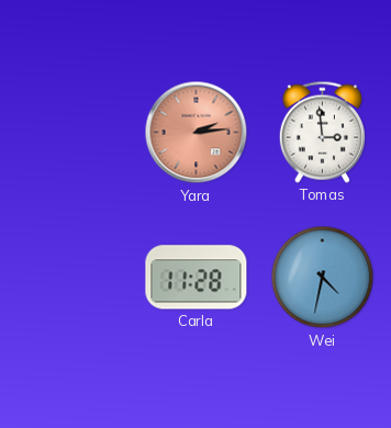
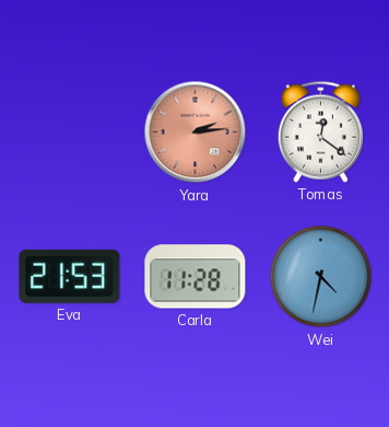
Tomas: 2:59 -> 12:21
Eva: none -> 21:53
